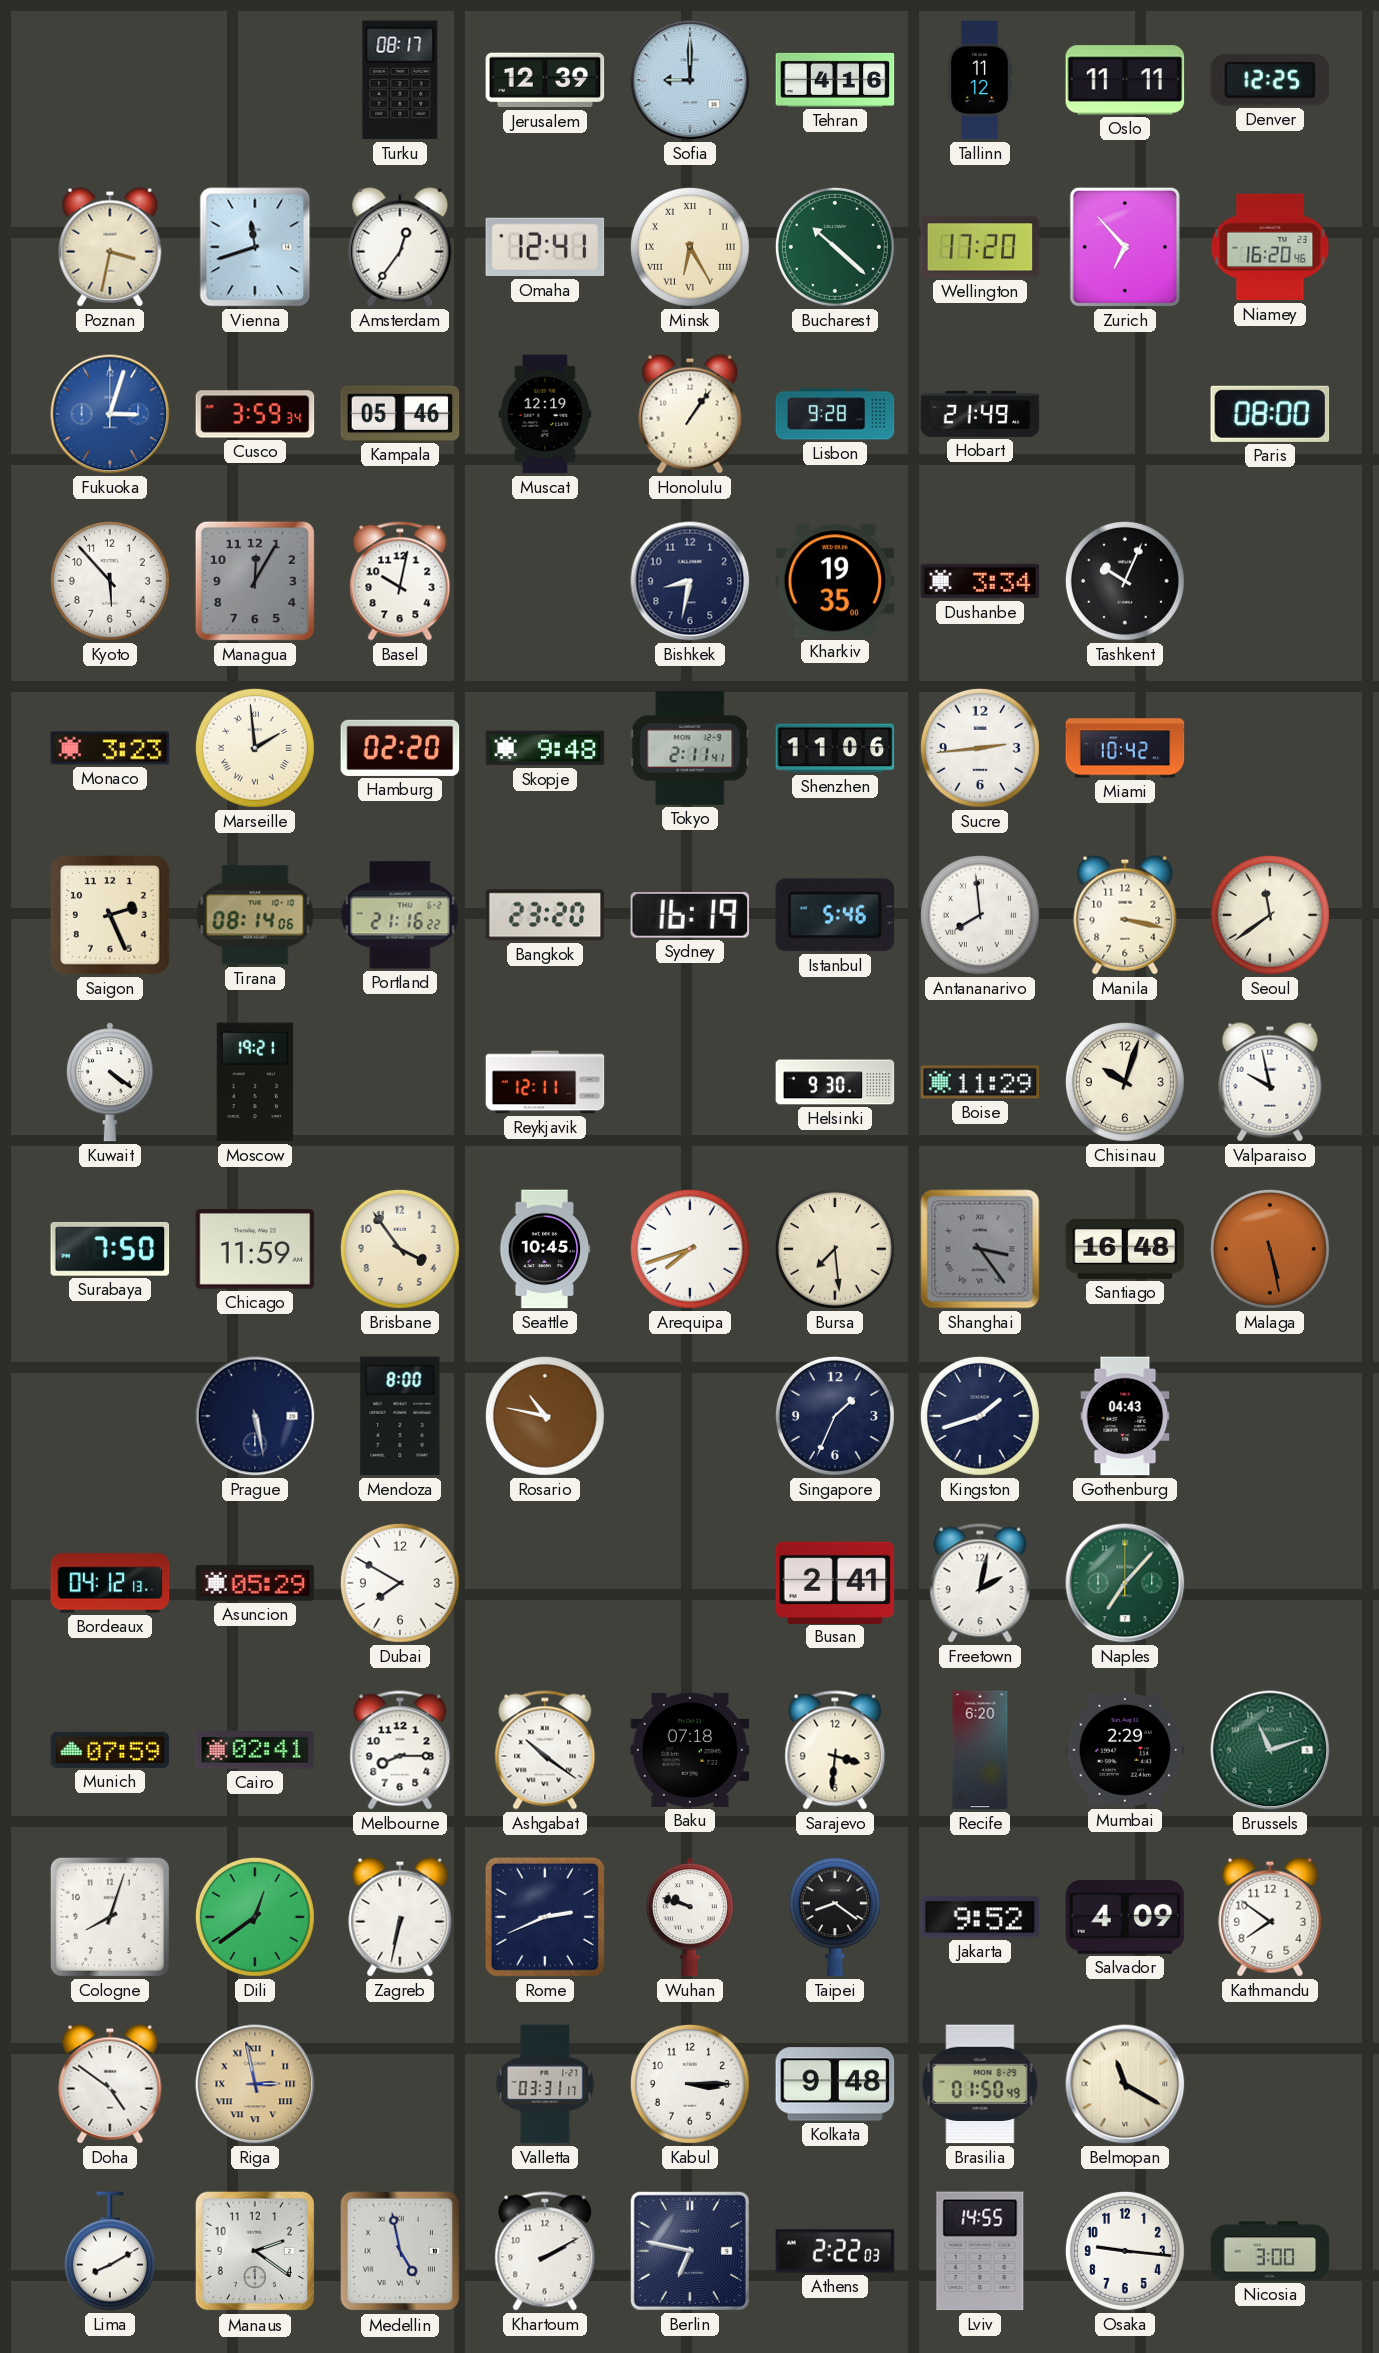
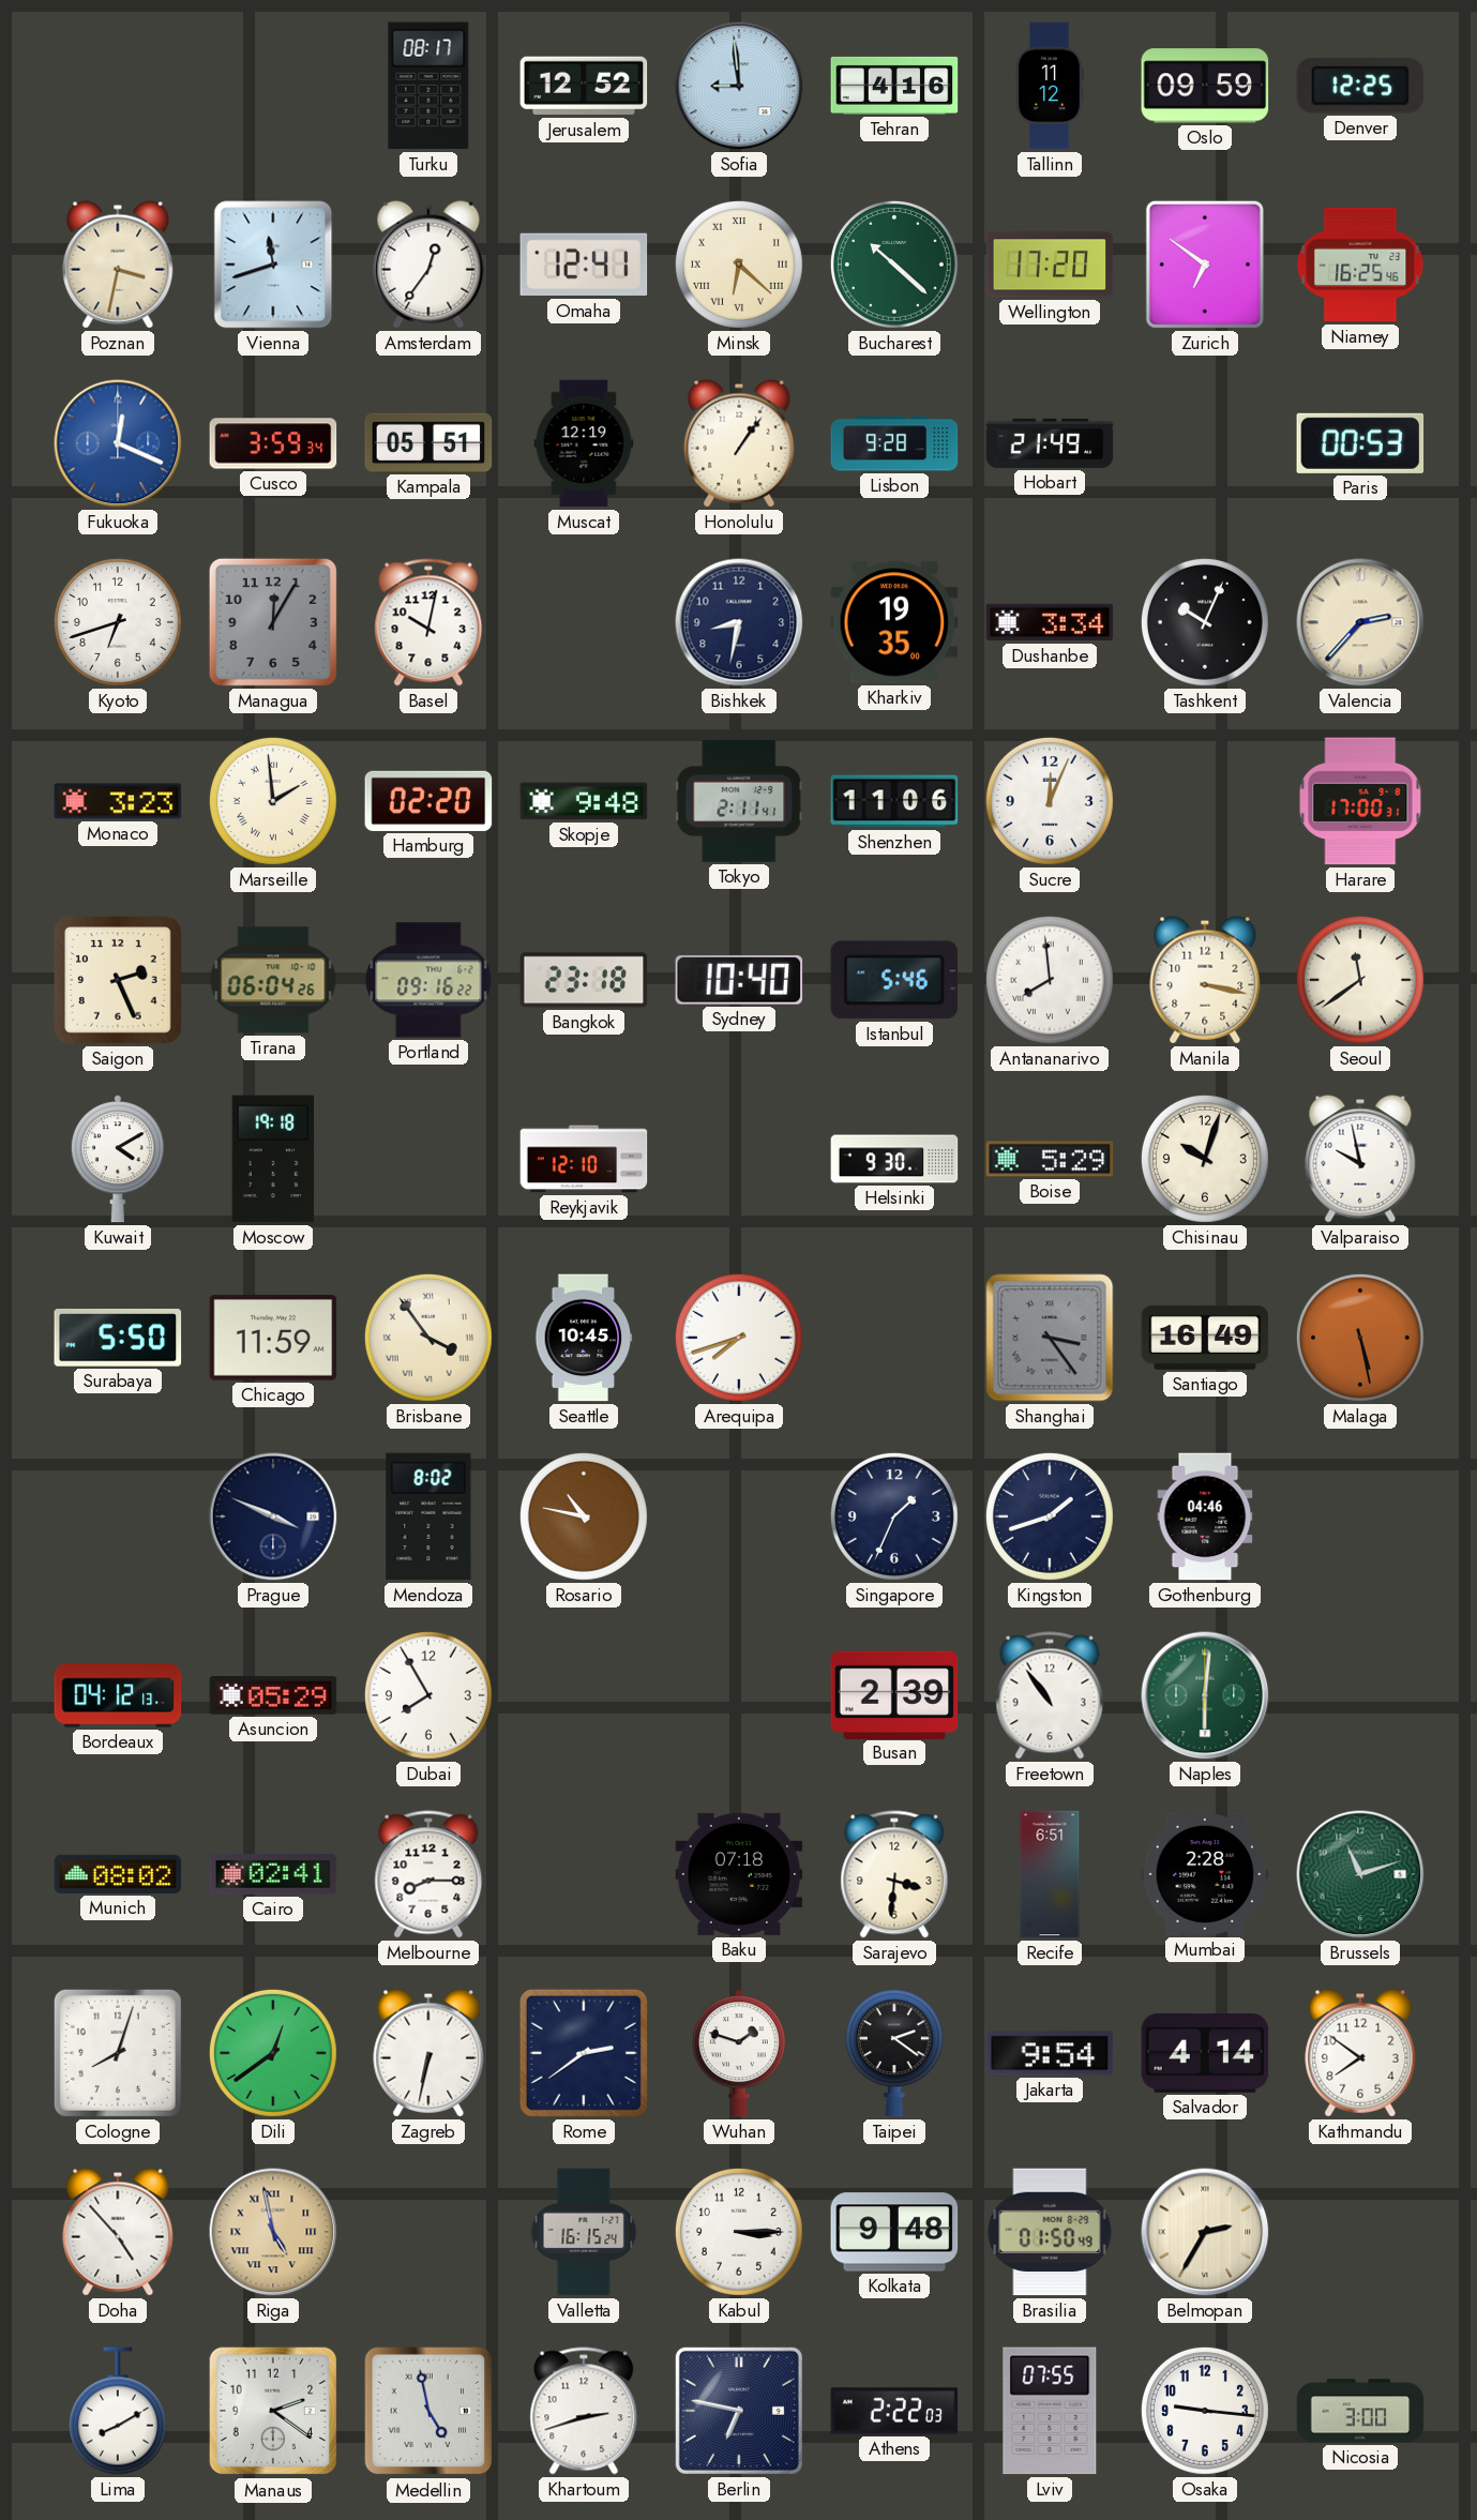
Jerusalem: 12:39 -> 12:52
Sofia: 9:00 -> 8:59
Oslo: 11:11 -> 09:59
Minsk: 6:25 -> 6:22
Zurich: 6:53 -> 6:51
Niamey: 16:20 -> 16:25
Fukuoka: 3:03 -> 12:19
Kampala: 05:46 -> 05:51
Paris: 08:00 -> 00:53
Kyoto: 5:53 -> 6:42
Valencia: none -> 2:37
Sucre: 2:44 -> 12:04
Miami: 10:42 -> none
Harare: none -> 17:00
Tirana: 08:14 -> 06:04
Portland: 21:16 -> 09:16
Bangkok: 23:20 -> 23:18
Sydney: 16:19 -> 10:40
Kuwait: 4:21 -> 4:10
Moscow: 19:21 -> 19:18
Reykjavik: 12:11 -> 12:10
Boise: 11:29 -> 5:29
Surabaya: 7:50 -> 5:50
Brisbane numerals: Arabic -> Roman
Bursa: 7:29 -> none
Santiago: 16:48 -> 16:49
Prague: 5:28 -> 3:49
Mendoza: 8:00 -> 8:02
Gothenburg: 04:43 -> 04:46
Dubai: 7:50 -> 7:55
Busan: 2:41 -> 2:39
Freetown: 2:02 -> 10:54
Naples: 7:07 -> 6:01
Munich: 07:59 -> 08:02
Ashgabat: 10:21 -> none
Recife: 6:20 -> 6:51
Mumbai: 2:29 -> 2:28
Rome: 2:41 -> 2:39
Wuhan: 9:48 -> 1:48
Taipei: 8:21 -> 2:21
Jakarta: 9:52 -> 9:54
Salvador: 4:09 -> 4:14
Doha: 4:51 -> 4:53
Riga: 2:58 -> 4:58
Valletta: 03:31 -> 16:15
Belmopan: 11:20 -> 2:35
Khartoum: 2:10 -> 2:42
Lviv: 14:55 -> 07:55
